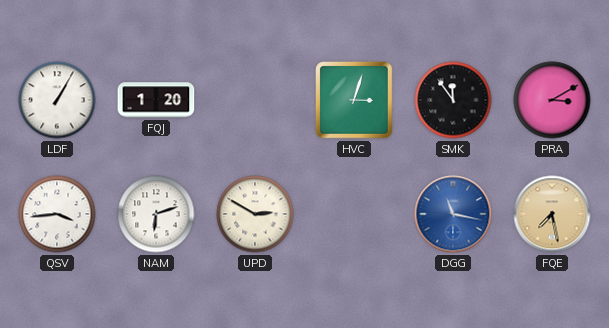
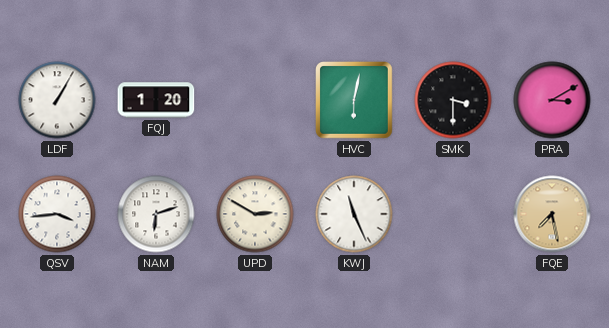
HVC: 3:03 -> 6:02
SMK: 11:54 -> 3:30
KWJ: none -> 11:26
DGG: 11:17 -> none
